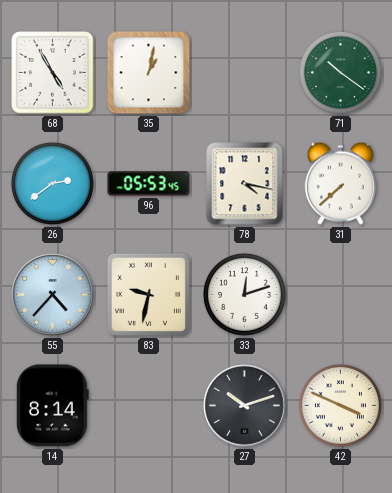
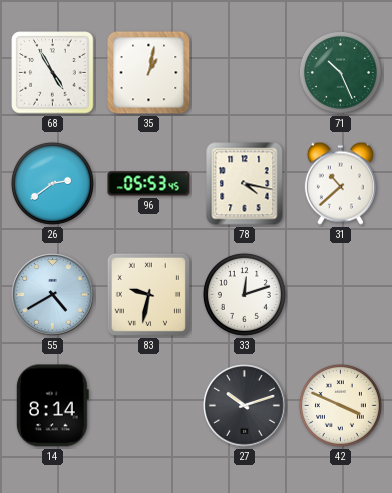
71: 10:21 -> 10:26
31: 7:38 -> 10:38
55: 4:37 -> 4:40
